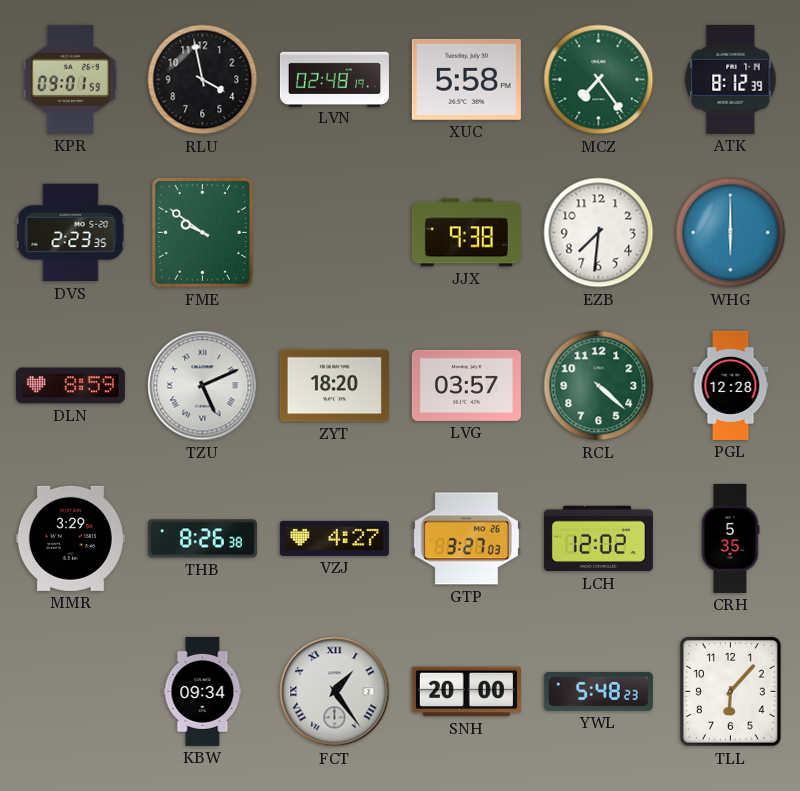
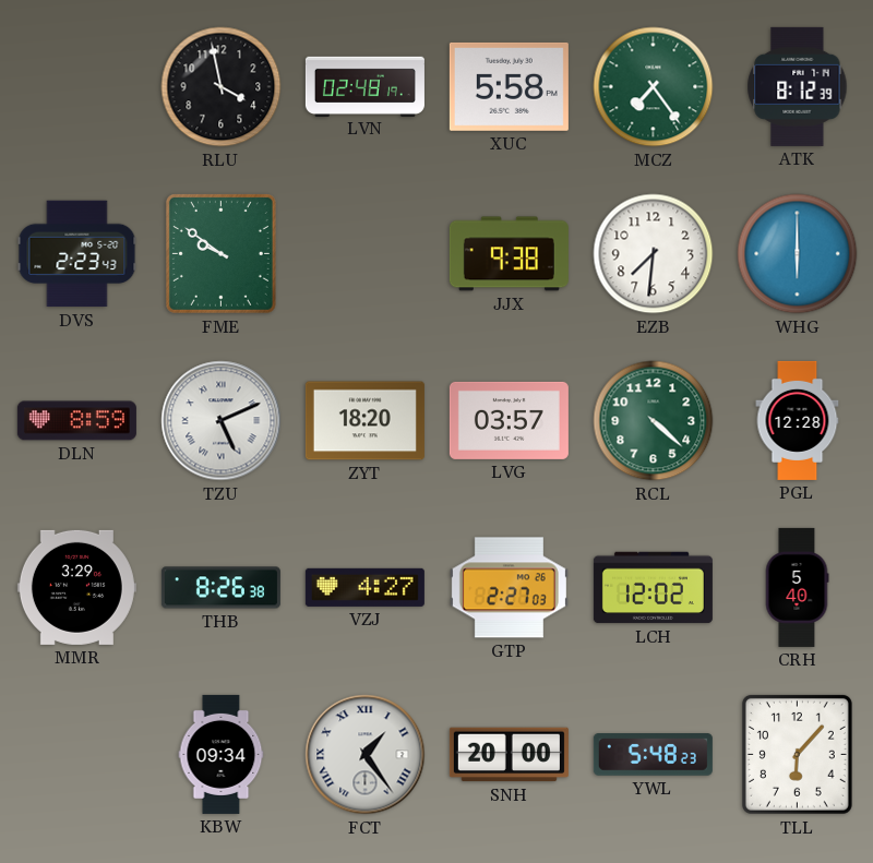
KPR: 09:01 -> none
DVS: 2:23:35 -> 2:23:43
GTP: 3:27 -> 2:27
CRH: 5:35 -> 5:40
